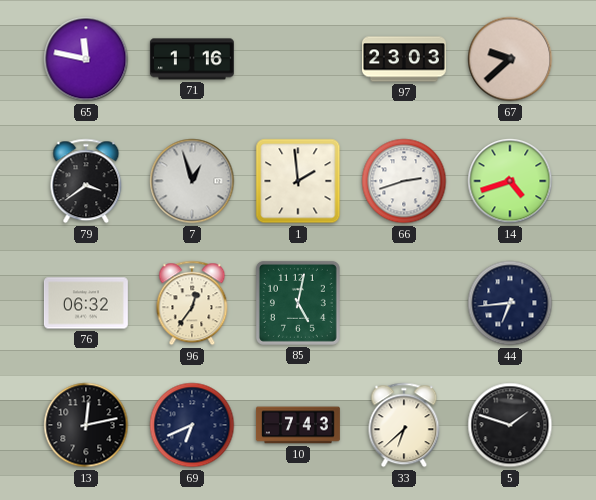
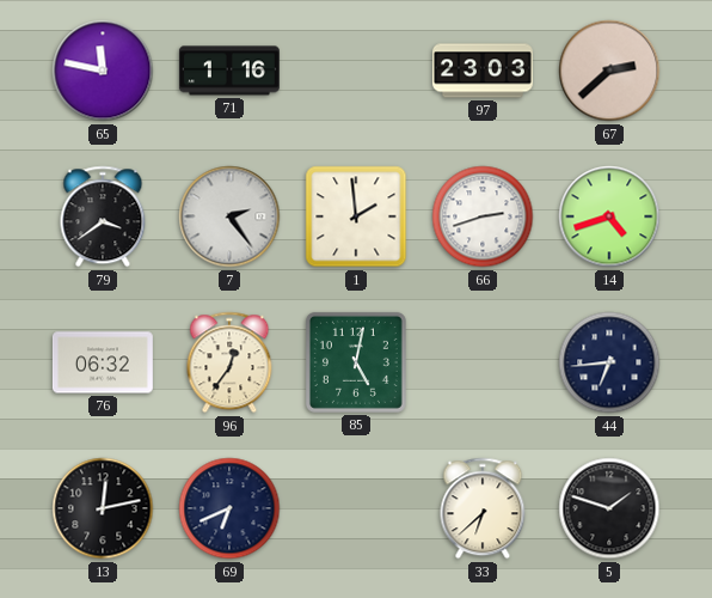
67: 9:38 -> 2:38
7: 12:57 -> 2:24
10: 7:43 -> none
